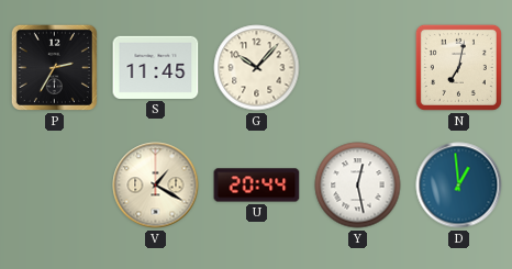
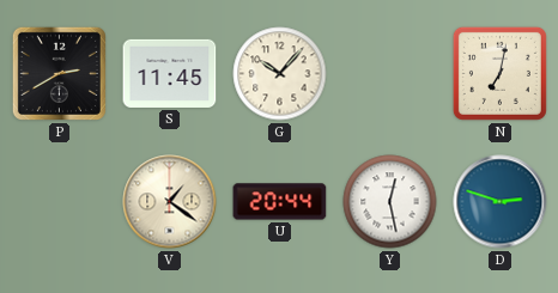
P: 2:35 -> 2:40
V: 1:20 -> 1:21
D: 12:59 -> 2:48
